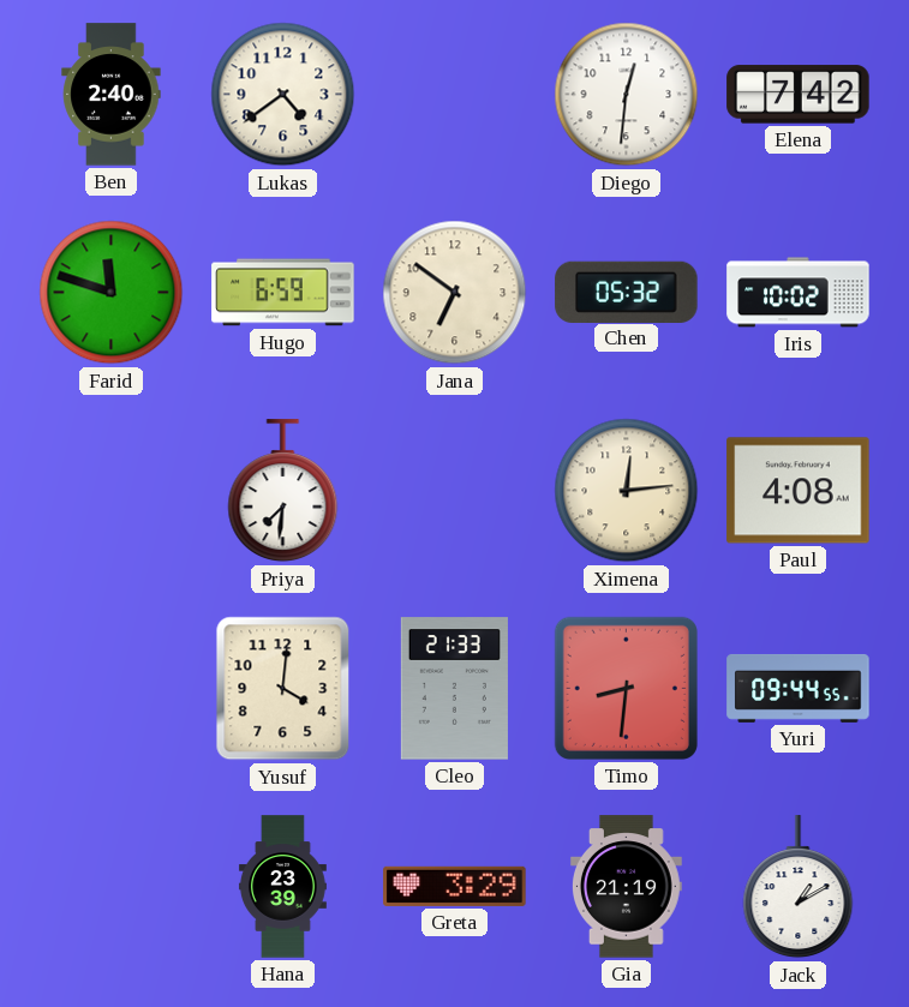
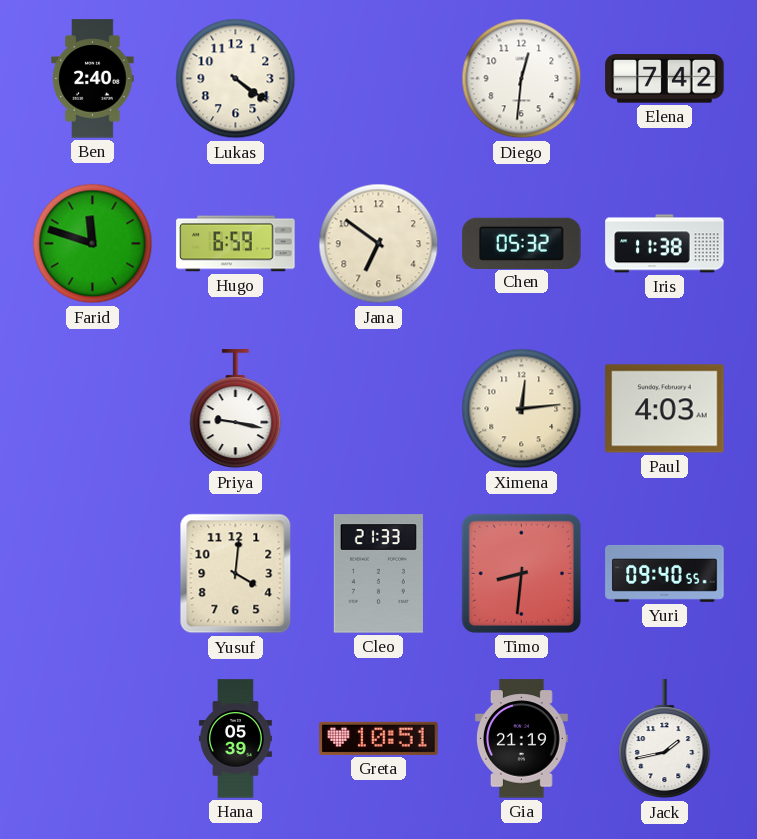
Lukas: 4:39 -> 4:21
Iris: 10:02 -> 11:38
Priya: 7:31 -> 9:17
Paul: 4:08 -> 4:03
Yuri: 09:44 -> 09:40
Hana: 23:39 -> 05:39
Greta: 3:29 -> 10:51
Jack: 1:10 -> 1:43
